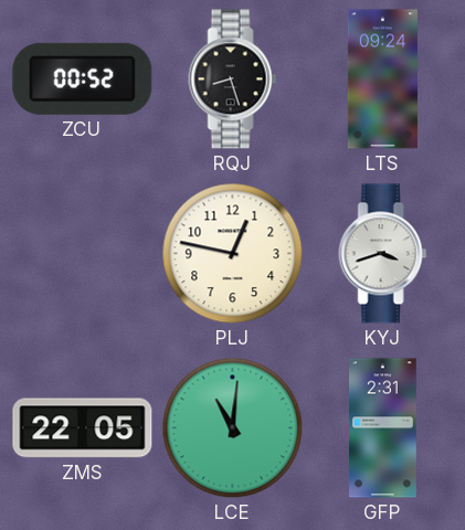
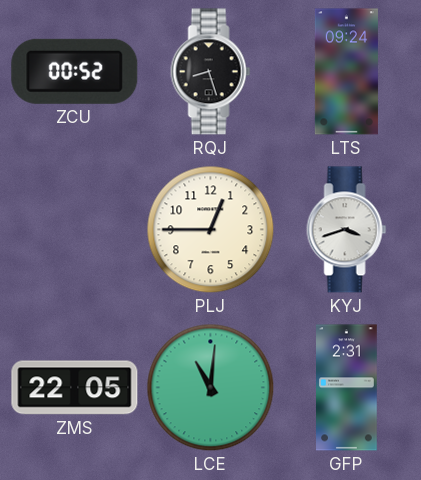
PLJ: 12:47 -> 12:45
